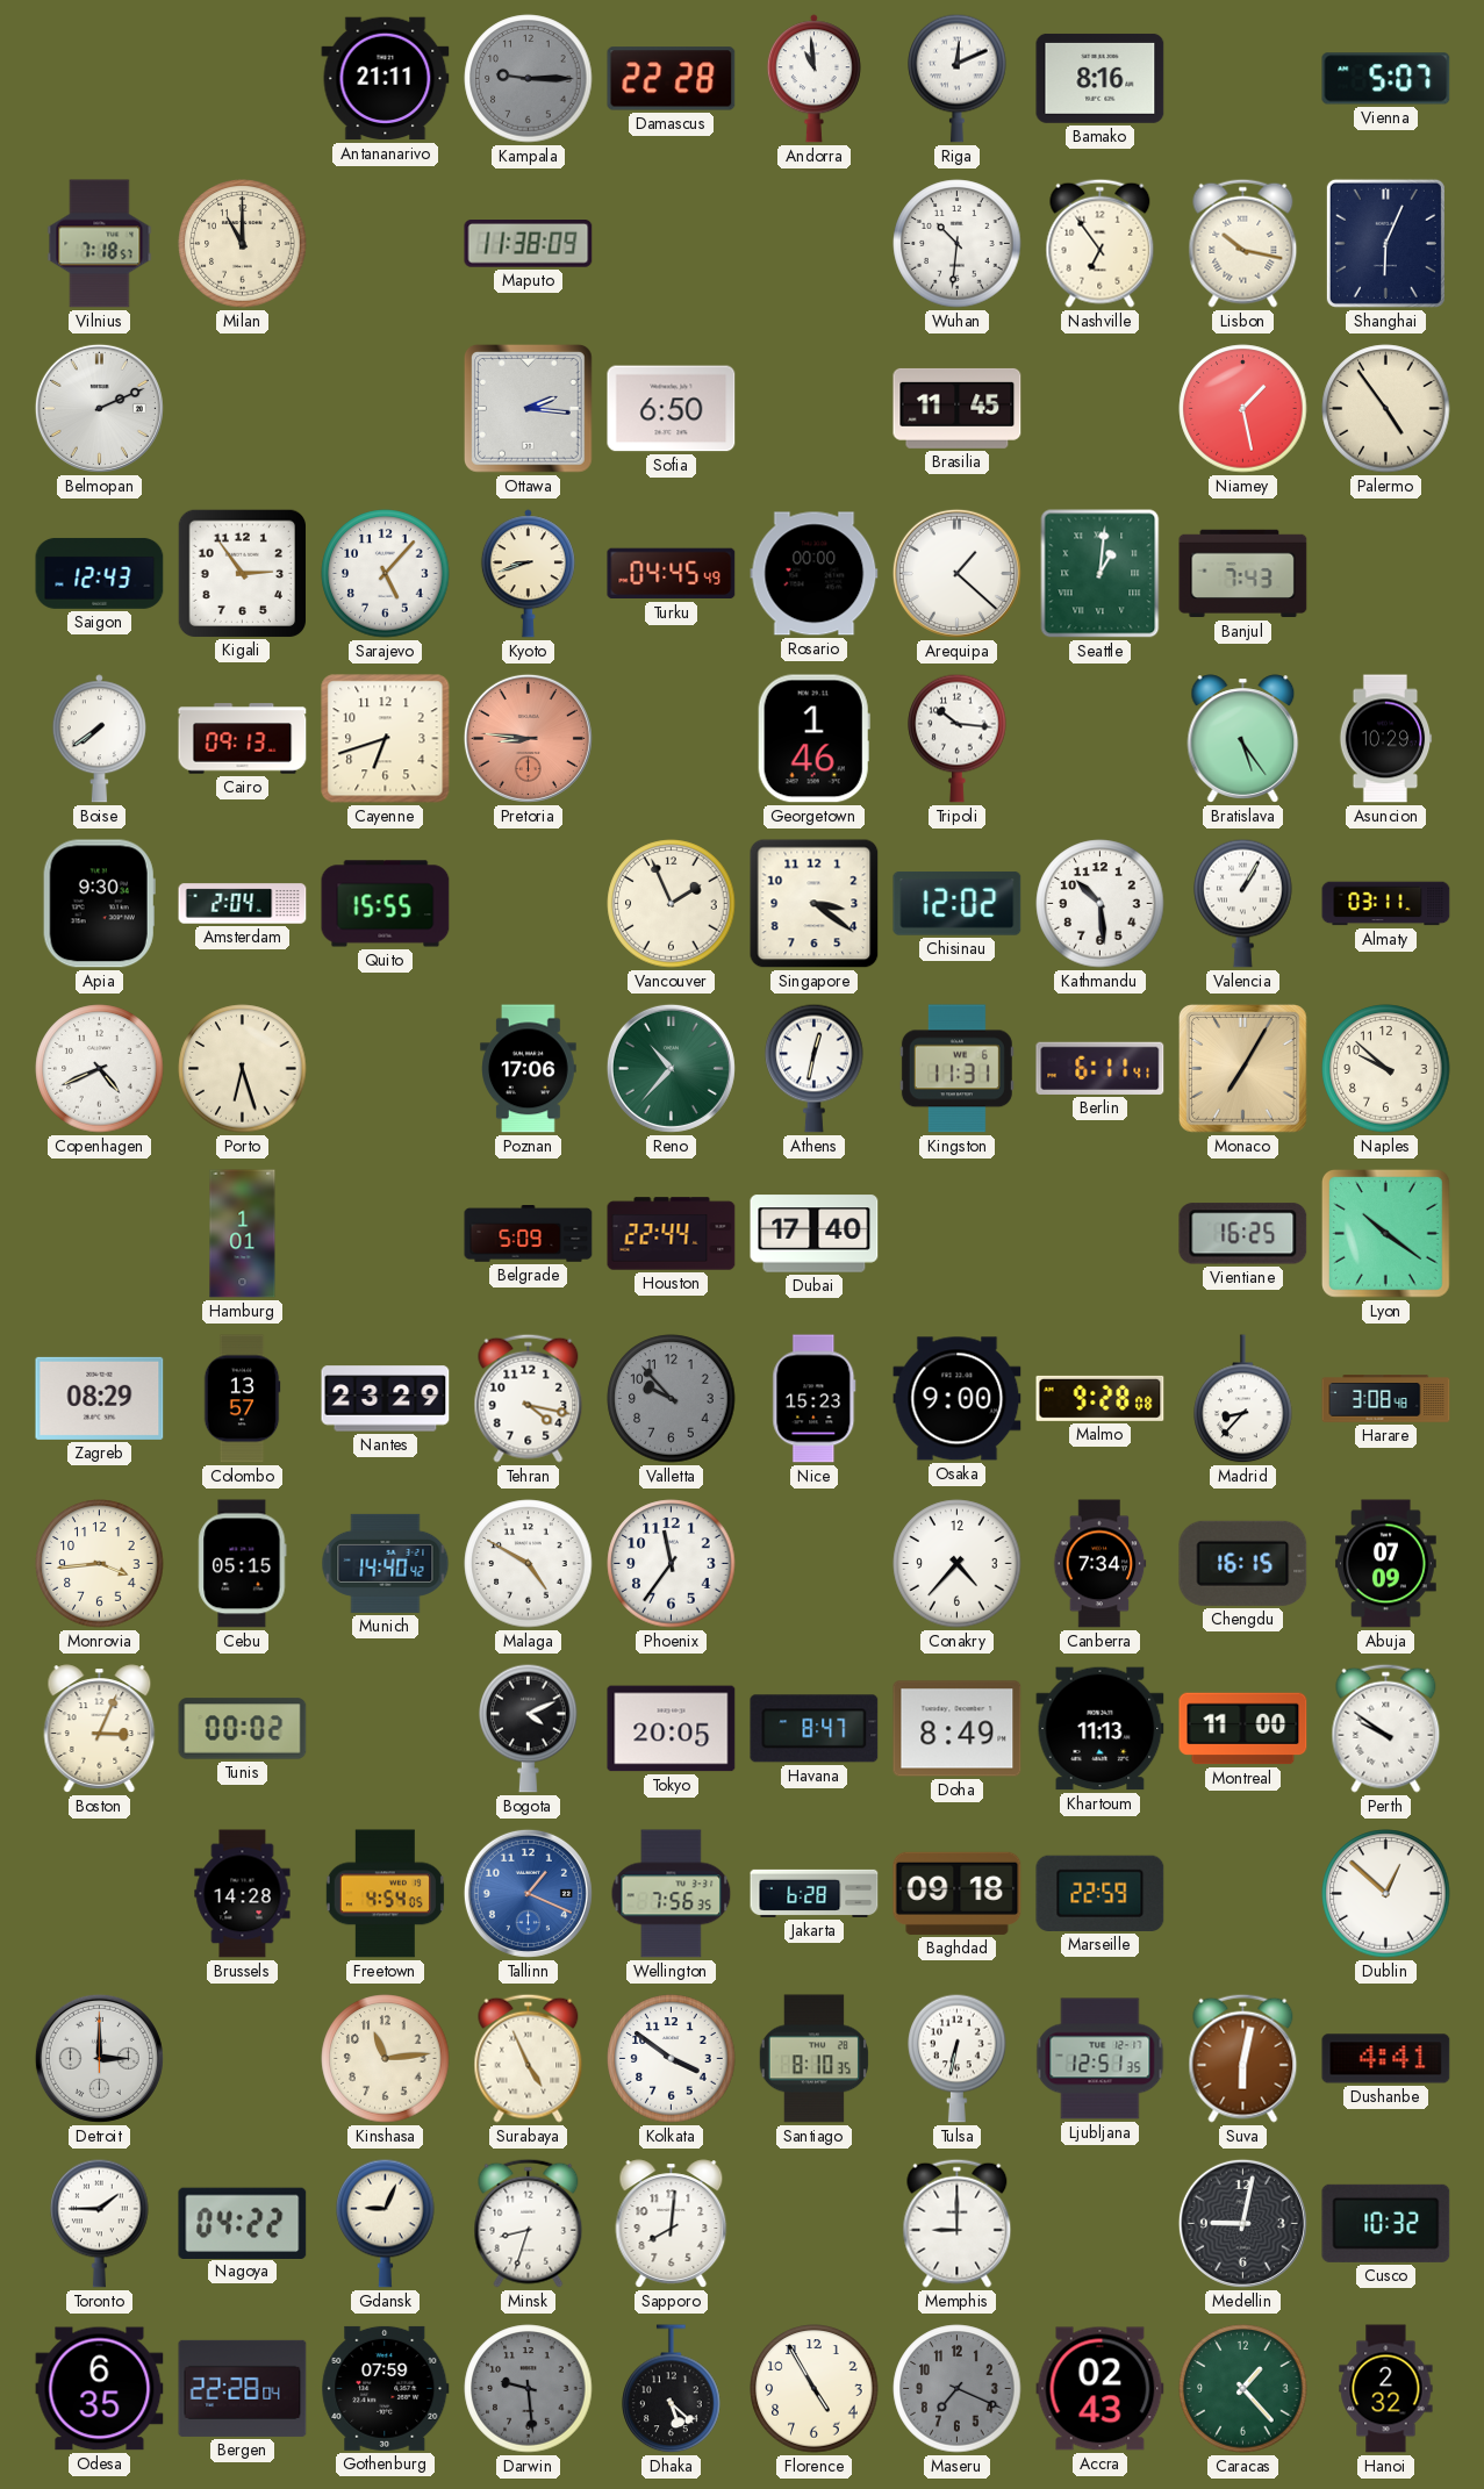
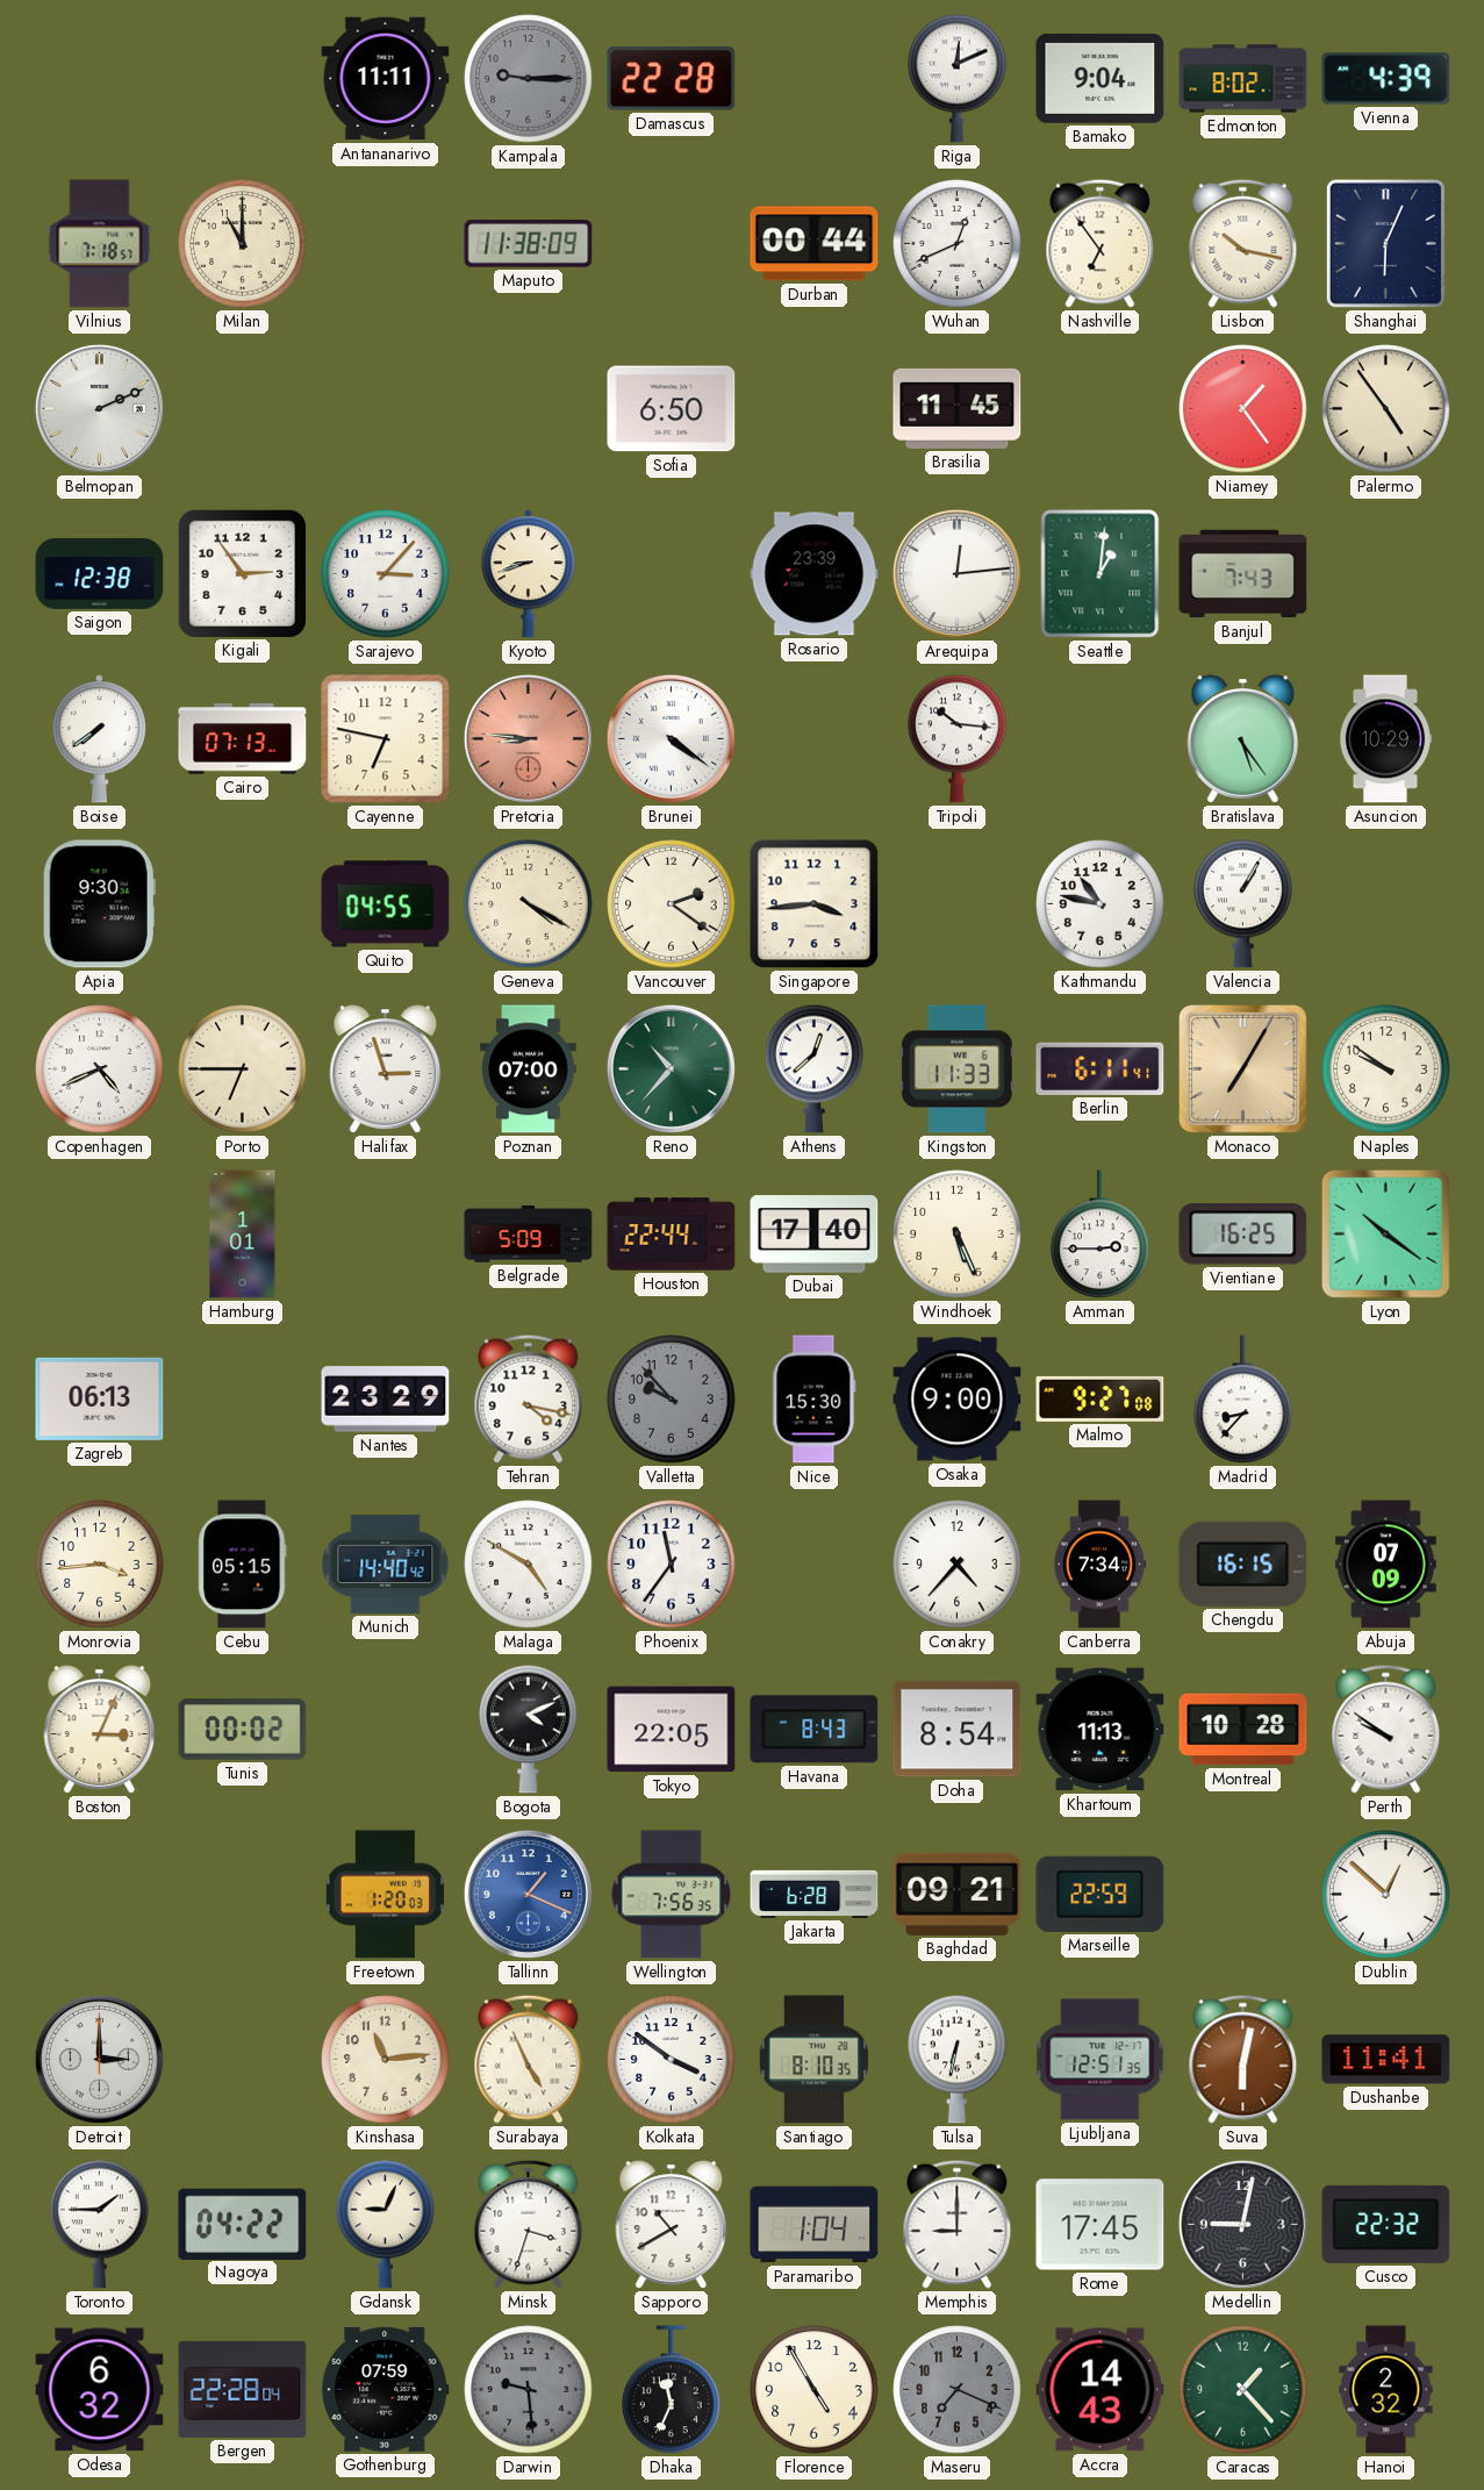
Antananarivo: 21:11 -> 11:11
Andorra: 10:59 -> none
Bamako: 8:16 -> 9:04
Edmonton: none -> 8:02
Vienna: 5:07 -> 4:39
Durban: none -> 00:44
Wuhan: 10:31 -> 12:41
Ottawa: 2:16 -> none
Niamey: 1:28 -> 1:24
Saigon: 12:43 -> 12:38
Sarajevo: 5:07 -> 3:07
Turku: 04:45 -> none
Rosario: 00:00 -> 23:39
Arequipa: 1:22 -> 12:14
Cairo: 09:13 -> 07:13
Cayenne: 6:42 -> 6:47
Brunei: none -> 4:21
Georgetown: 1:46 -> none
Amsterdam: 2:04 -> none
Quito: 15:55 -> 04:55
Geneva: none -> 4:20
Vancouver: 1:56 -> 2:21
Singapore: 3:21 -> 3:44
Chisinau: 12:02 -> none
Kathmandu: 10:29 -> 10:47
Almaty: 03:11 -> none
Porto: 6:27 -> 6:45
Halifax: none -> 2:57
Poznan: 17:06 -> 07:00
Athens: 12:32 -> 12:38
Kingston: 11:31 -> 11:33
Naples: 9:52 -> 9:51
Windhoek: none -> 5:26
Amman: none -> 2:45
Zagreb: 08:29 -> 06:13
Colombo: 13:57 -> none
Nice: 15:23 -> 15:30
Malmo: 9:28 -> 9:27
Harare: 3:08 -> none
Tokyo: 20:05 -> 22:05
Havana: 8:47 -> 8:43
Doha: 8:49 -> 8:54
Montreal: 11:00 -> 10:28
Brussels: 14:28 -> none
Freetown: 4:54 -> 1:20
Baghdad: 09:18 -> 09:21
Dushanbe: 4:41 -> 11:41
Minsk: 8:33 -> 3:33
Sapporo: 8:01 -> 10:40
Paramaribo: none -> 1:04
Rome: none -> 17:45
Cusco: 10:32 -> 22:32
Odesa: 6:35 -> 6:32
Dhaka: 5:22 -> 11:34
Accra: 02:43 -> 14:43
